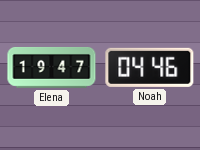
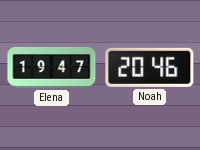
Noah: 04:46 -> 20:46
